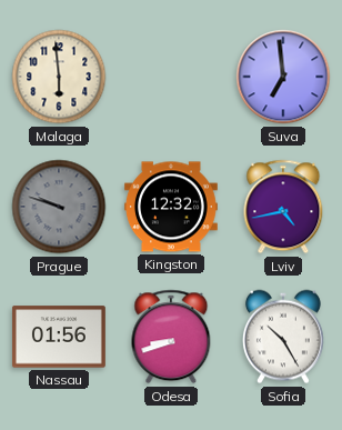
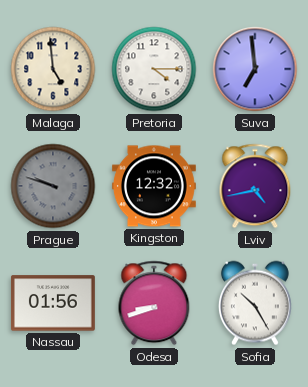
Malaga: 5:59 -> 4:59
Pretoria: none -> 4:15
